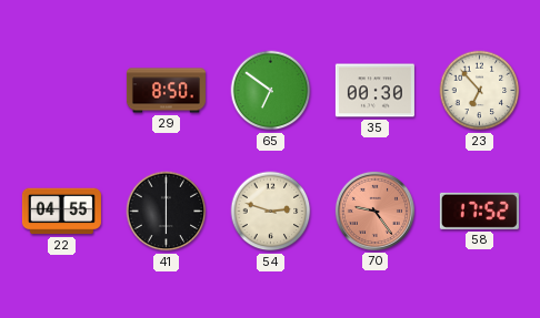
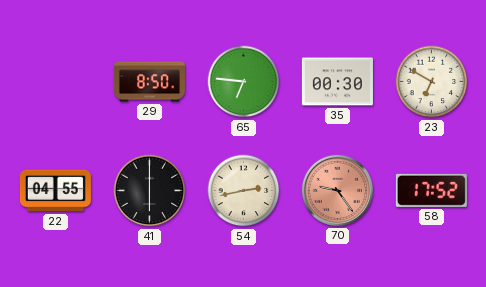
65: 6:51 -> 6:46
23: 6:53 -> 6:50
54: 2:48 -> 2:43
